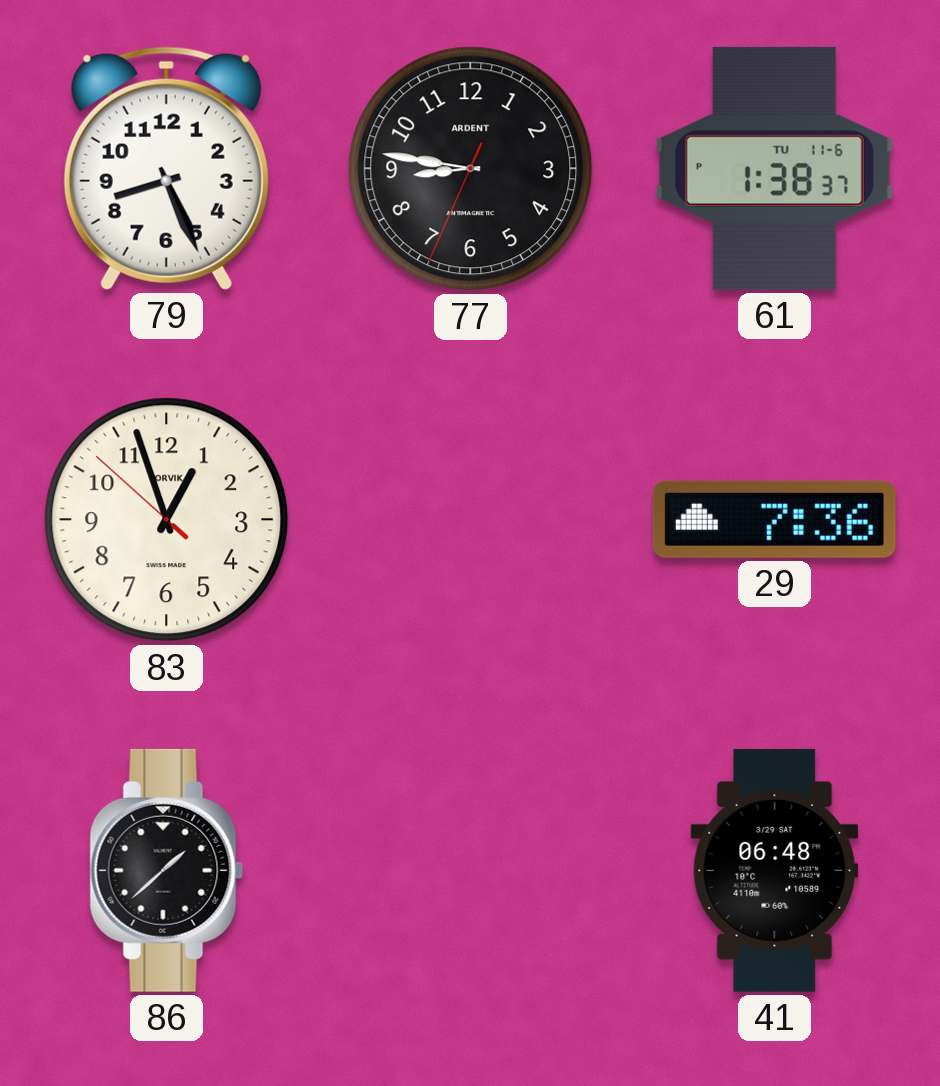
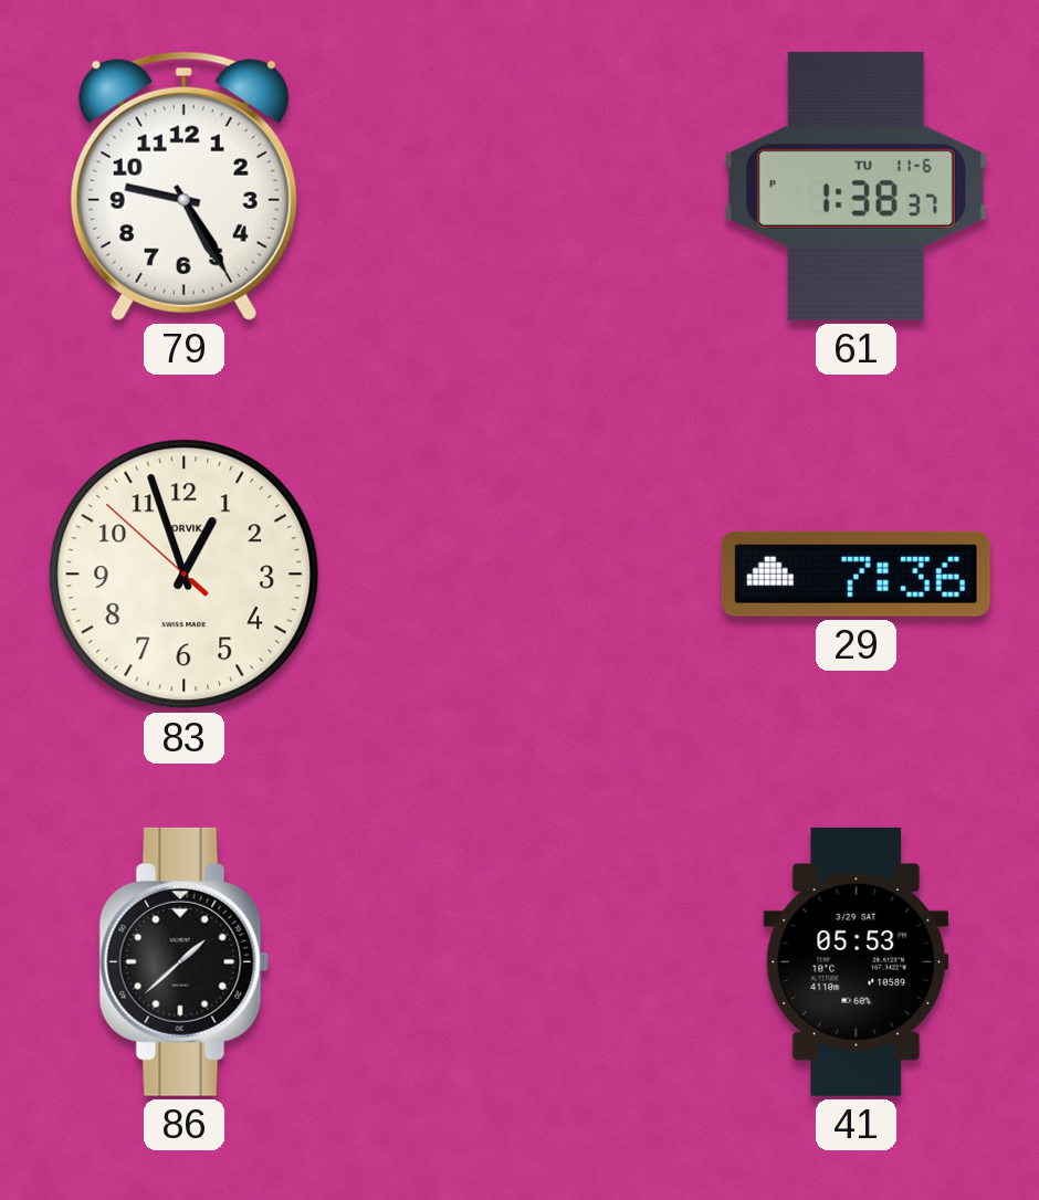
79: 8:26 -> 9:25
77: 8:46 -> none
41: 06:48 -> 05:53
